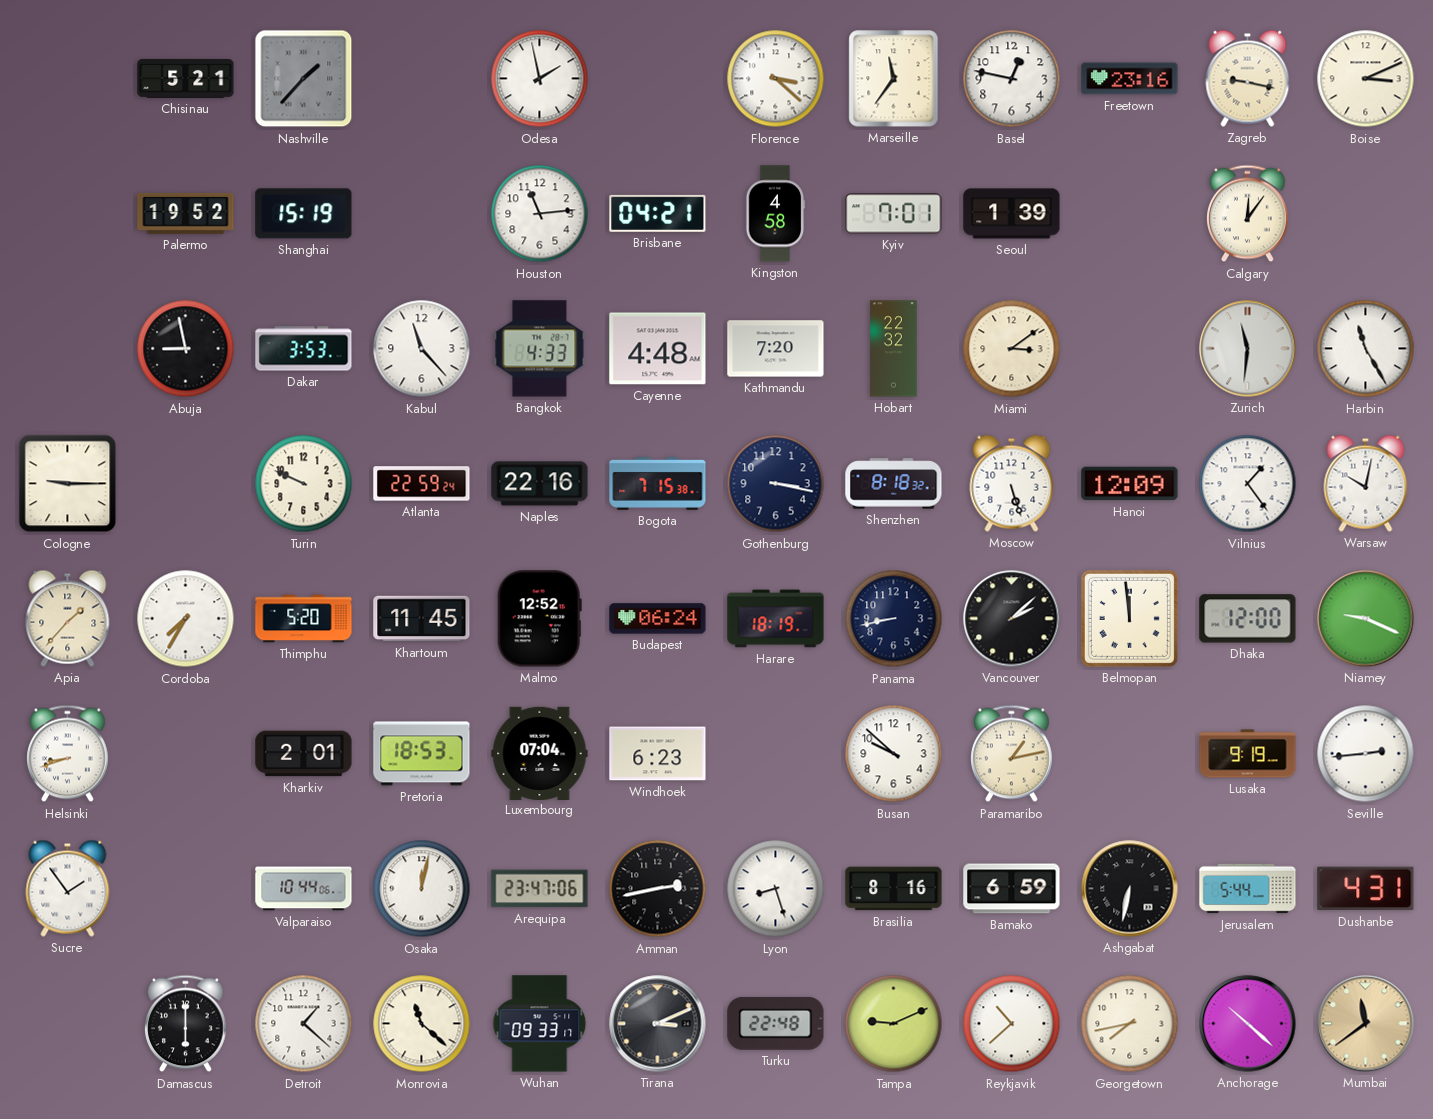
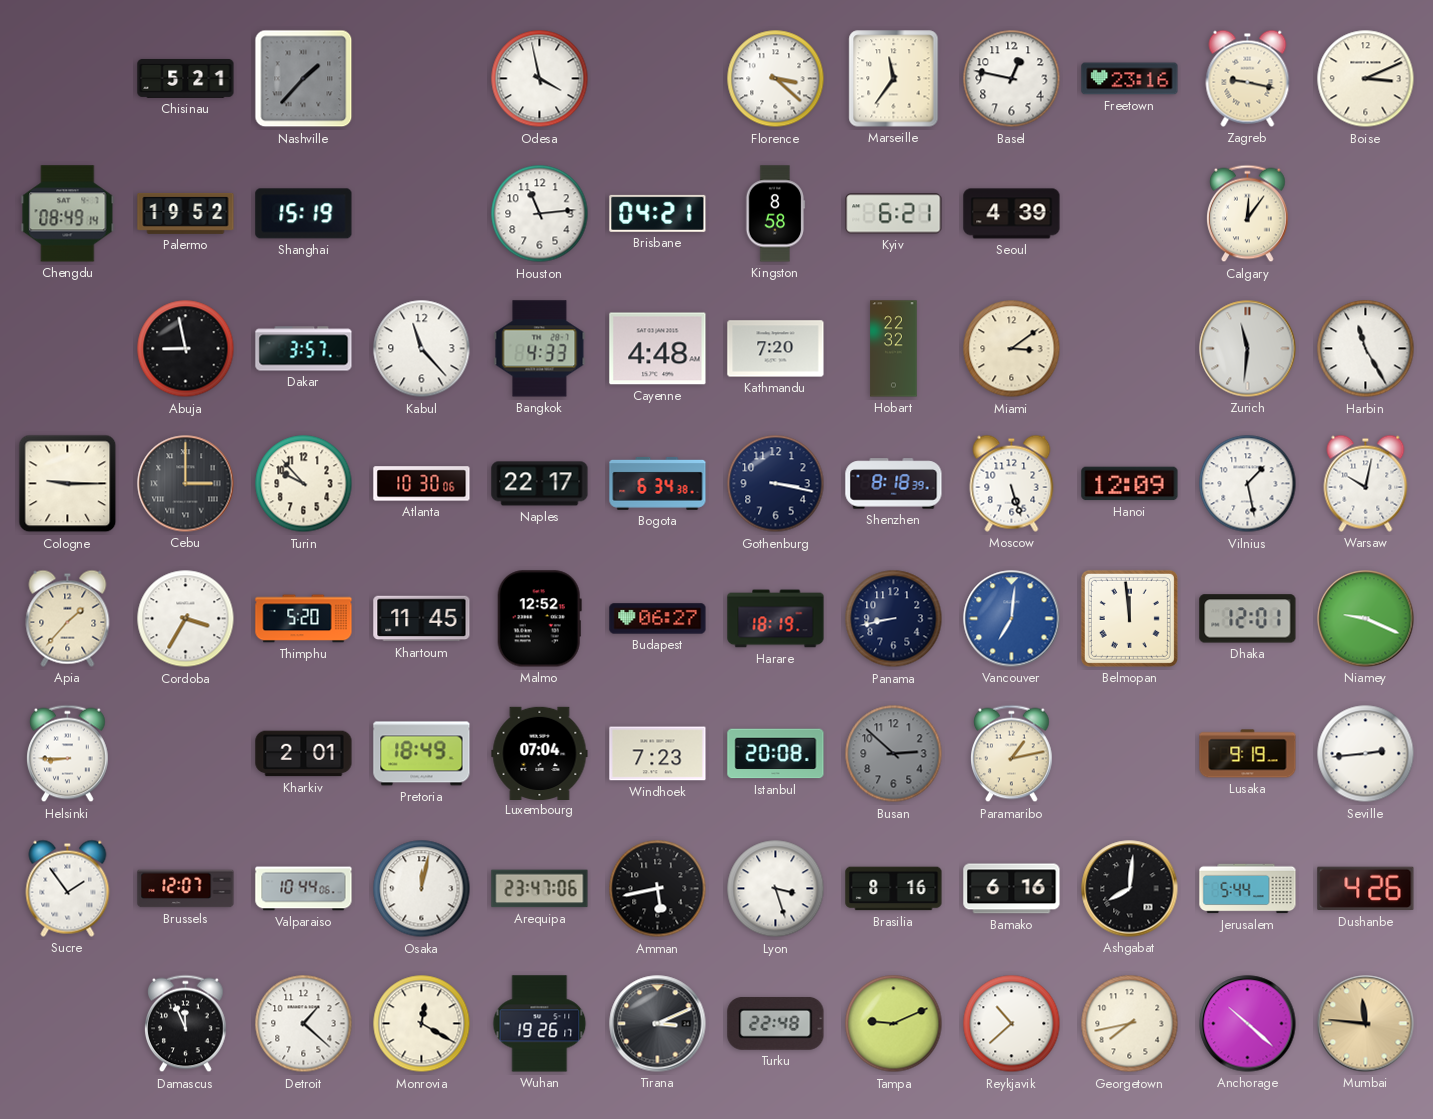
Odesa: 1:58 -> 3:58
Chengdu: none -> 08:49
Kingston: 4:58 -> 8:58
Kyiv: 7:01 -> 6:21
Seoul: 1:39 -> 4:39
Dakar: 3:53 -> 3:57
Cebu: none -> 3:00
Turin: 9:49 -> 9:53
Atlanta: 22:59 -> 10:30
Naples: 22:16 -> 22:17
Bogota: 7:15 -> 6:34
Shenzhen: 8:18:32 -> 8:18:39
Vilnius: 1:24 -> 1:28
Cordoba: 7:35 -> 3:35
Budapest: 06:24 -> 06:27
Vancouver: 2:08 -> 7:01
Vancouver dial: black -> blue
Dhaka: 12:00 -> 12:01
Helsinki: 8:42 -> 8:45
Pretoria: 18:53 -> 18:49
Windhoek: 6:23 -> 7:23
Istanbul: none -> 20:08
Busan: 9:52 -> 2:52
Busan dial: white -> grey
Brussels: none -> 12:07
Amman: 2:43 -> 5:43
Lyon: 8:27 -> 3:27
Bamako: 6:59 -> 6:16
Ashgabat: 6:32 -> 8:01
Dushanbe: 4:31 -> 4:26
Damascus: 6:00 -> 11:56
Monrovia: 11:22 -> 12:20
Wuhan: 09:33 -> 19:26
Mumbai: 11:39 -> 11:46
